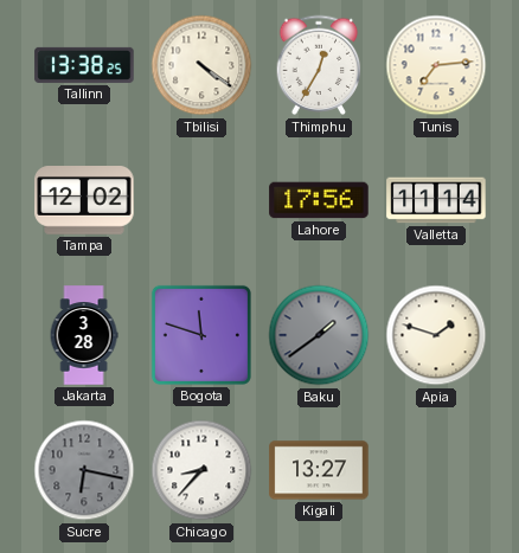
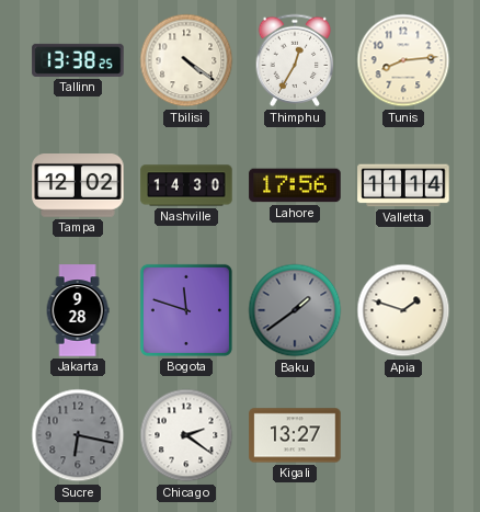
Tunis: 7:14 -> 8:14
Nashville: none -> 14:30
Jakarta: 3:28 -> 9:28
Chicago: 8:37 -> 2:21
